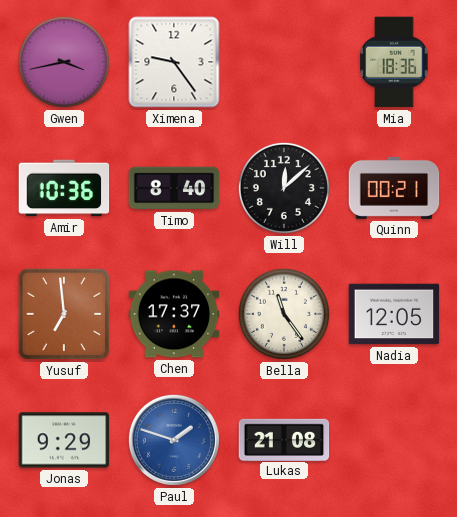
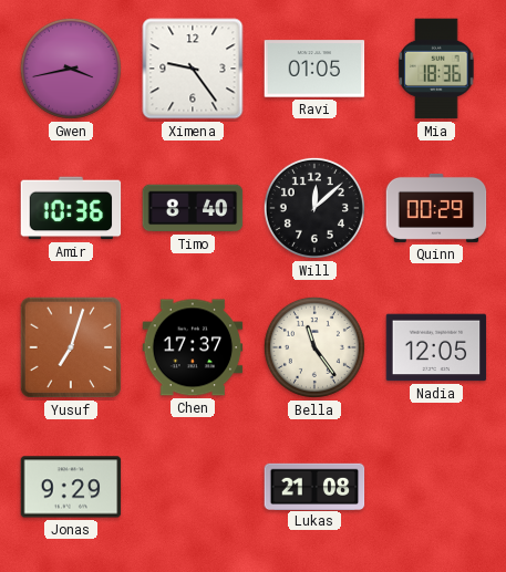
Ravi: none -> 01:05
Quinn: 00:21 -> 00:29
Yusuf: 6:59 -> 7:03
Paul: 1:48 -> none
